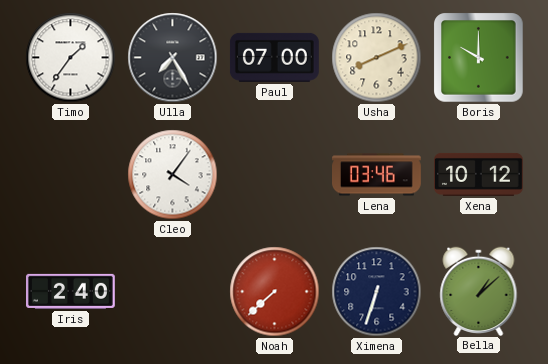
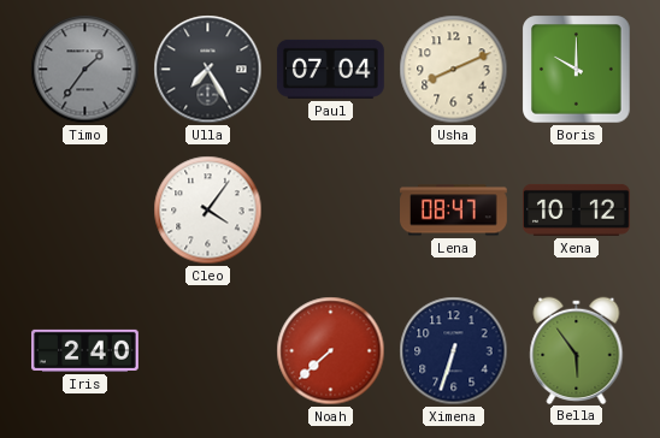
Timo dial: white -> grey
Paul: 07:00 -> 07:04
Lena: 03:46 -> 08:47
Bella: 1:08 -> 5:54
